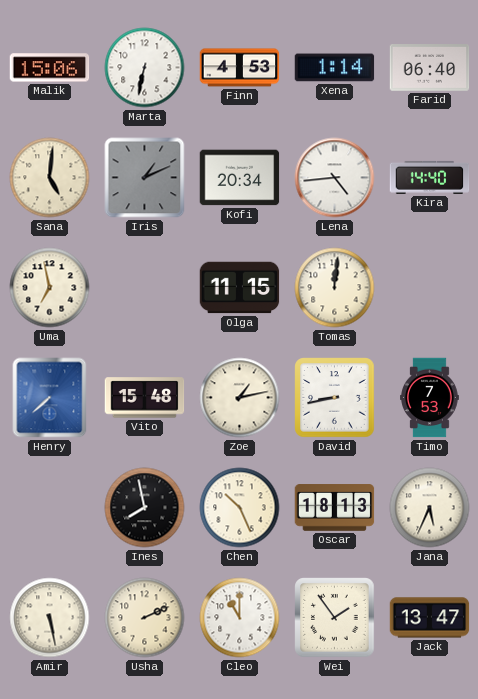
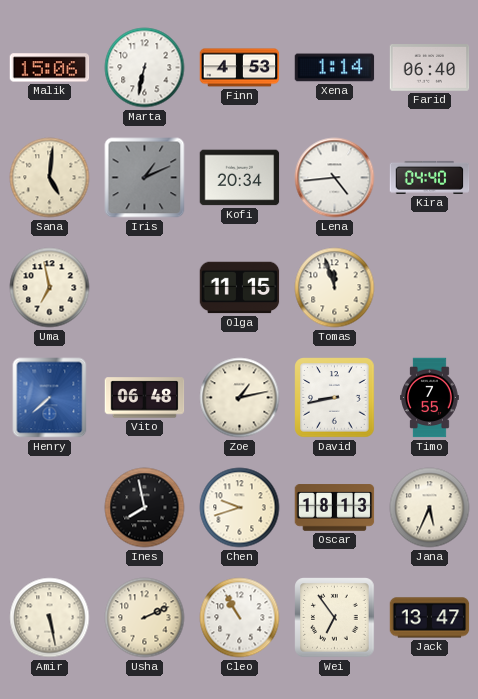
Kira: 14:40 -> 04:40
Tomas: 12:01 -> 11:57
Vito: 15:48 -> 06:48
Timo: 7:53 -> 7:55
Chen: 10:26 -> 9:42
Cleo: 11:00 -> 10:55
Wei: 1:54 -> 6:54
